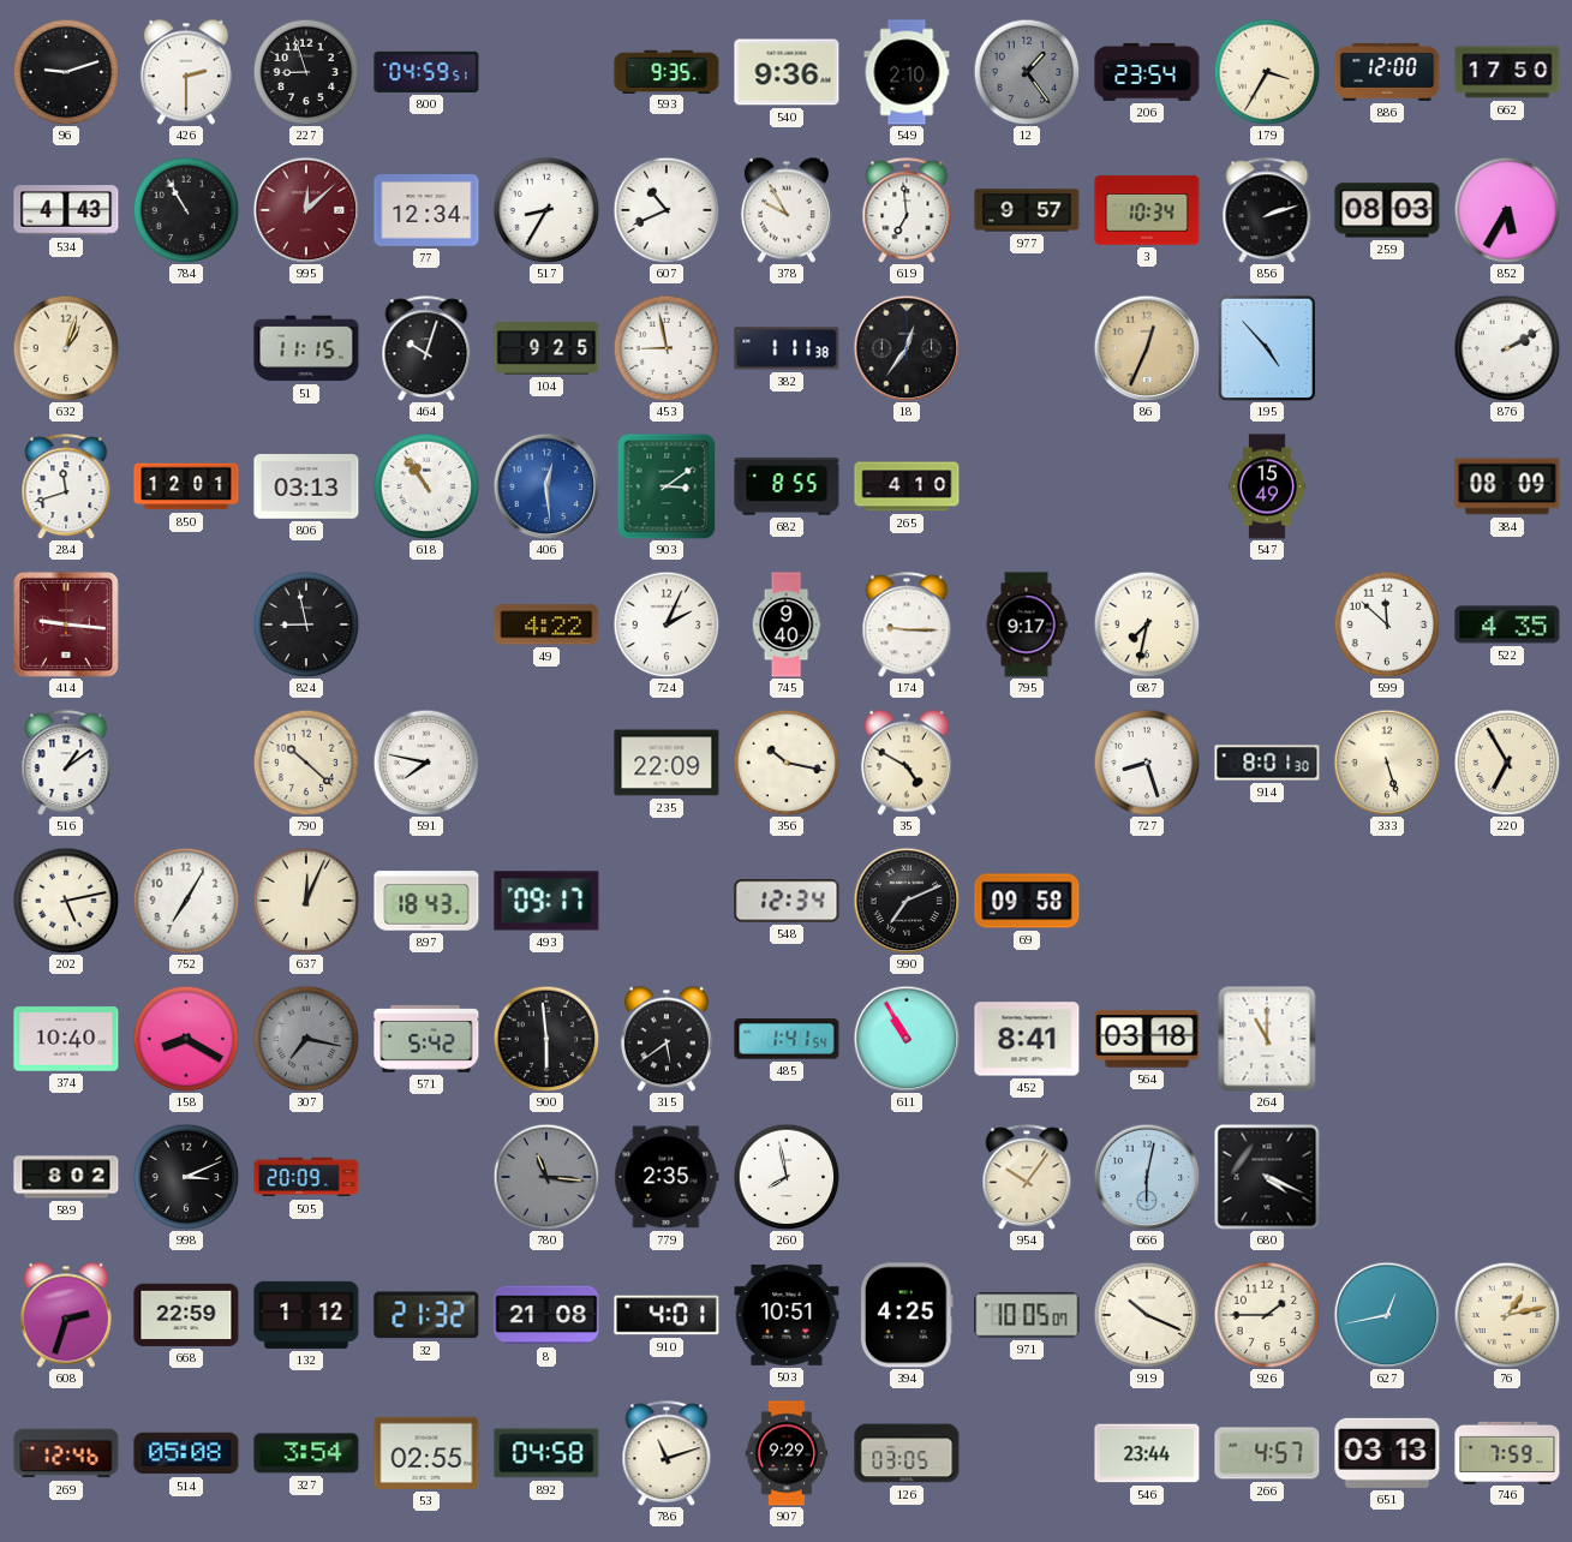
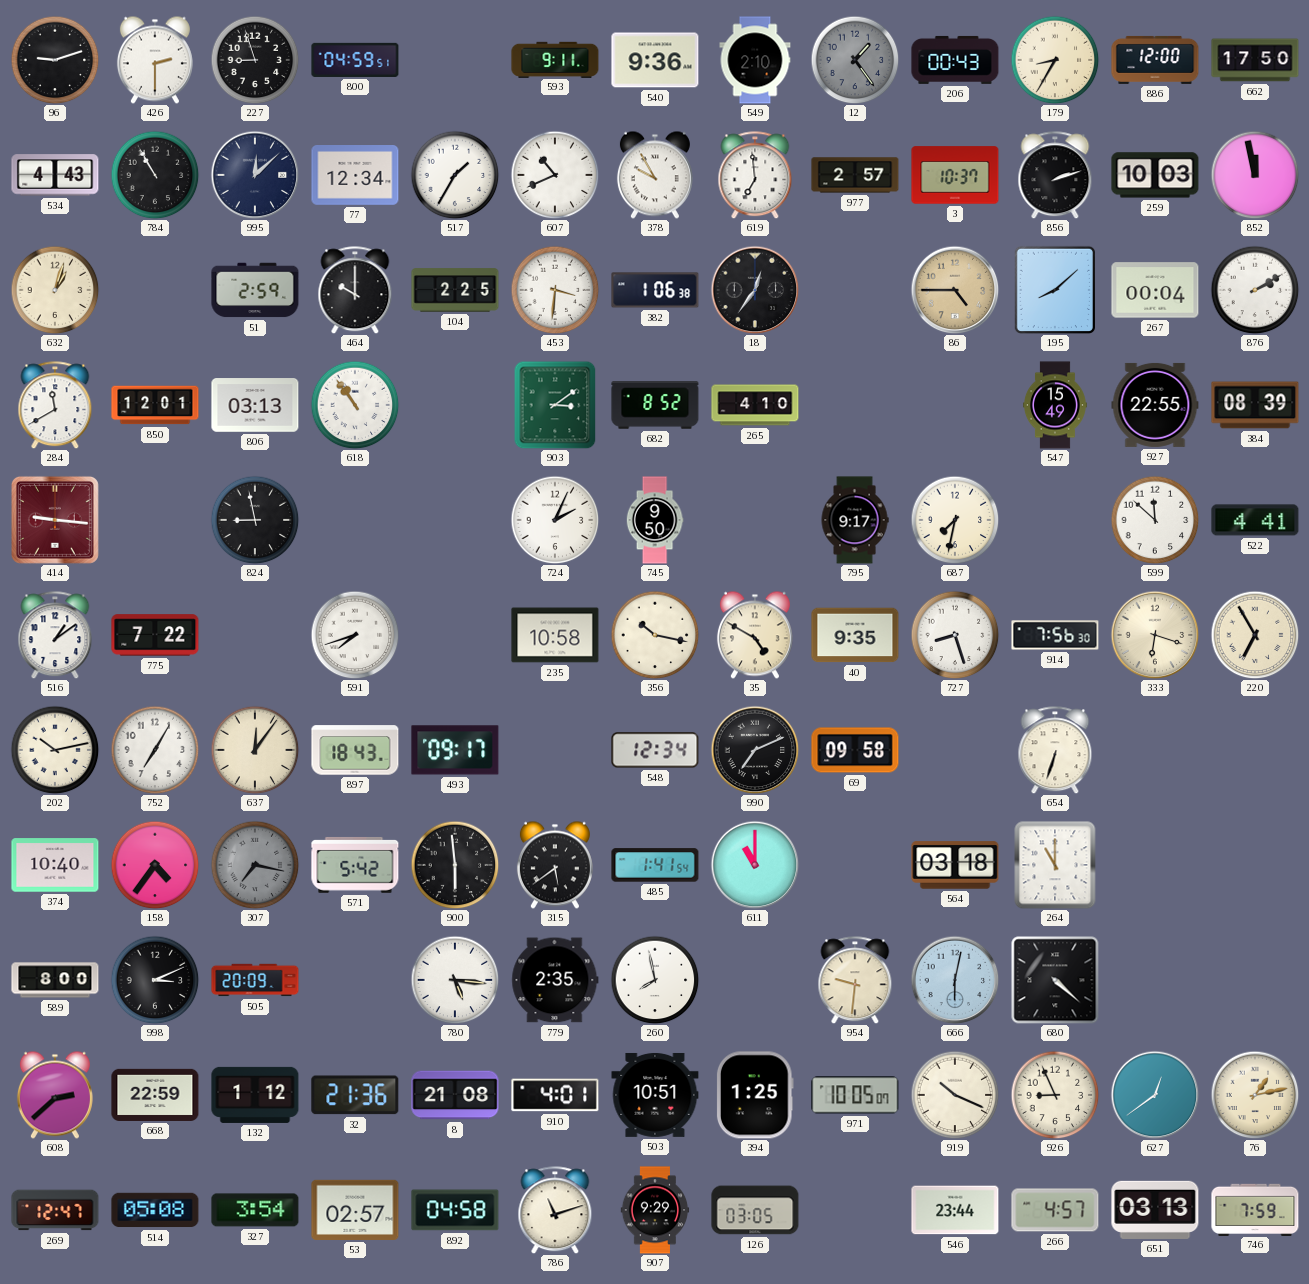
593: 9:35 -> 9:11
206: 23:54 -> 00:43
179: 3:35 -> 8:35
995 dial: burgundy -> navy
517: 8:35 -> 1:35
977: 9:57 -> 2:57
3: 10:34 -> 10:37
259: 08:03 -> 10:03
852: 5:35 -> 11:58
51: 11:15 -> 2:59
464: 10:03 -> 10:00
104: 9:25 -> 2:25
453: 8:58 -> 3:31
382: 1:11 -> 1:06
86: 12:34 -> 4:45
195: 4:53 -> 8:08
267: none -> 00:04
284: 11:42 -> 11:40
406: 12:29 -> none
682: 8:55 -> 8:52
927: none -> 22:55
384: 08:09 -> 08:39
49: 4:22 -> none
745: 9:40 -> 9:50
174: 9:15 -> none
522: 4:35 -> 4:41
775: none -> 7:22
790: 10:22 -> none
591: 7:47 -> 7:42
235: 22:09 -> 10:58
40: none -> 9:35
914: 8:01 -> 7:56
333: 5:27 -> 6:18
202: 5:13 -> 10:13
637: 12:04 -> 12:06
654: none -> 6:33
158: 8:20 -> 4:36
611: 10:55 -> 11:00
452: 8:41 -> none
589: 8:02 -> 8:00
780: 11:16 -> 5:16
780 dial: grey -> white
954: 10:06 -> 9:31
680: 4:19 -> 4:22
608: 2:33 -> 2:38
32: 21:32 -> 21:36
394: 4:25 -> 1:25
926: 1:45 -> 8:56
627: 12:43 -> 12:39
269: 12:46 -> 12:47
53: 02:55 -> 02:57
